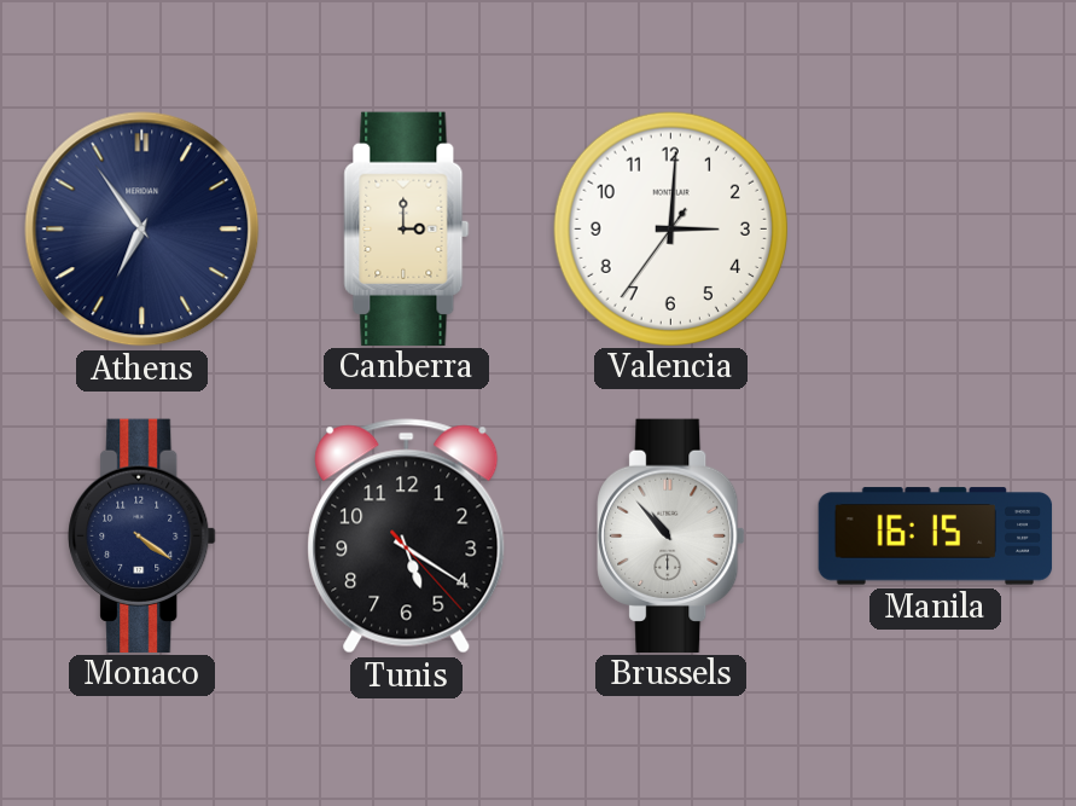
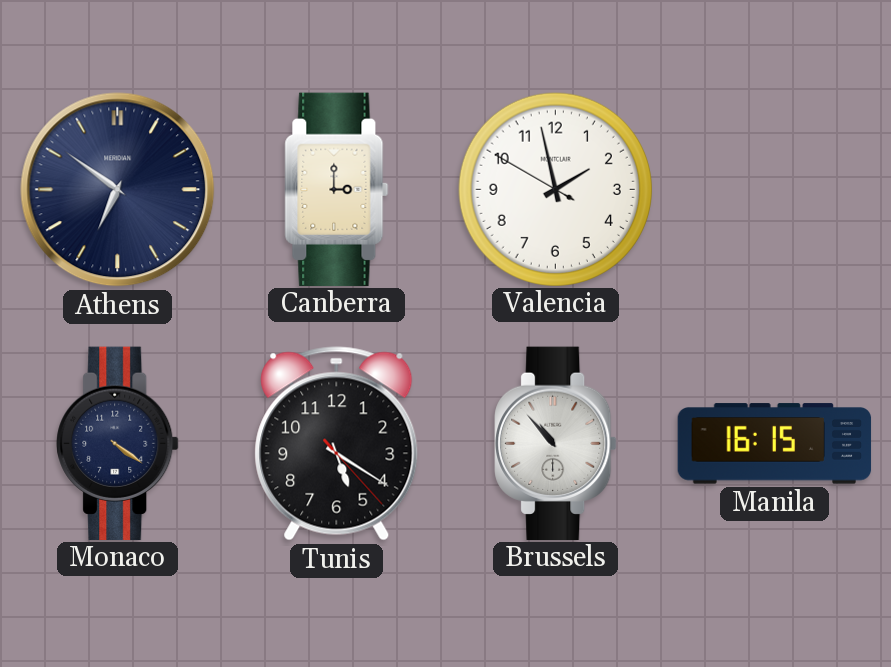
Athens: 6:54 -> 6:51
Valencia: 3:00 -> 1:57
